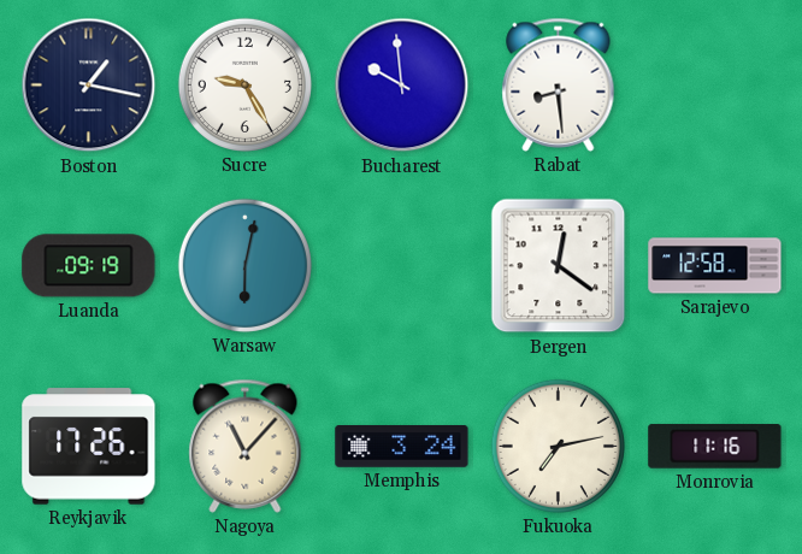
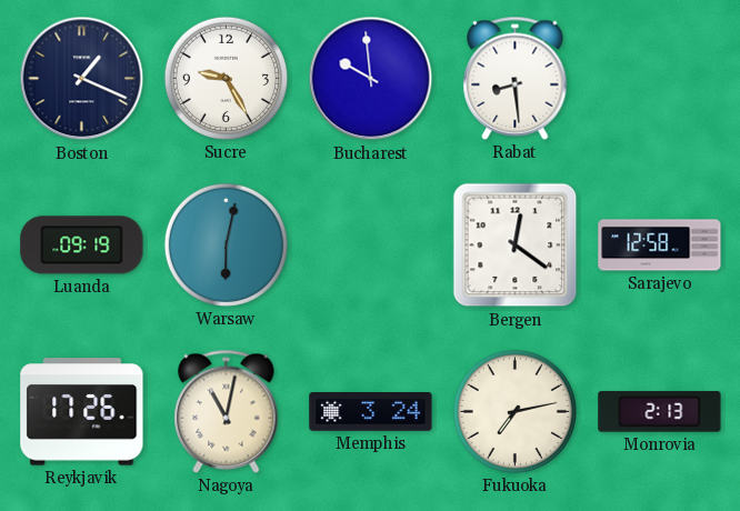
Boston: 1:17 -> 1:19
Nagoya: 11:07 -> 11:02
Monrovia: 11:16 -> 2:13
